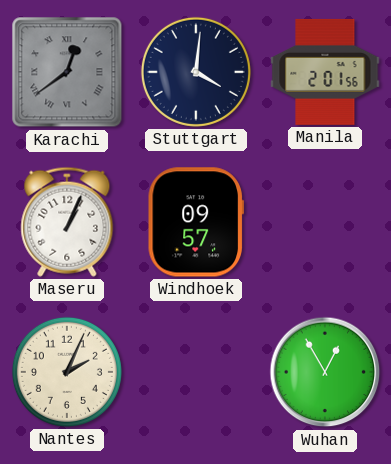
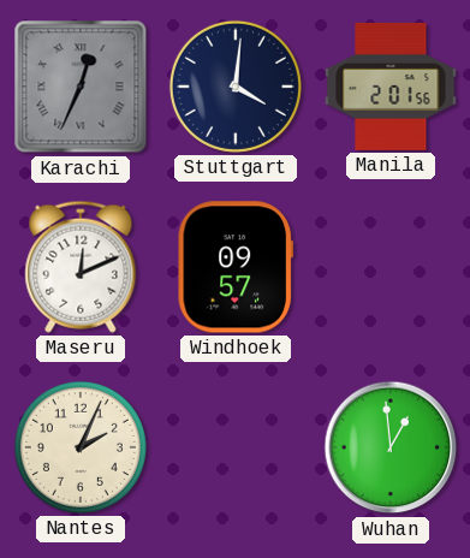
Karachi: 12:39 -> 12:34
Maseru: 1:04 -> 12:11
Wuhan: 12:55 -> 12:59
